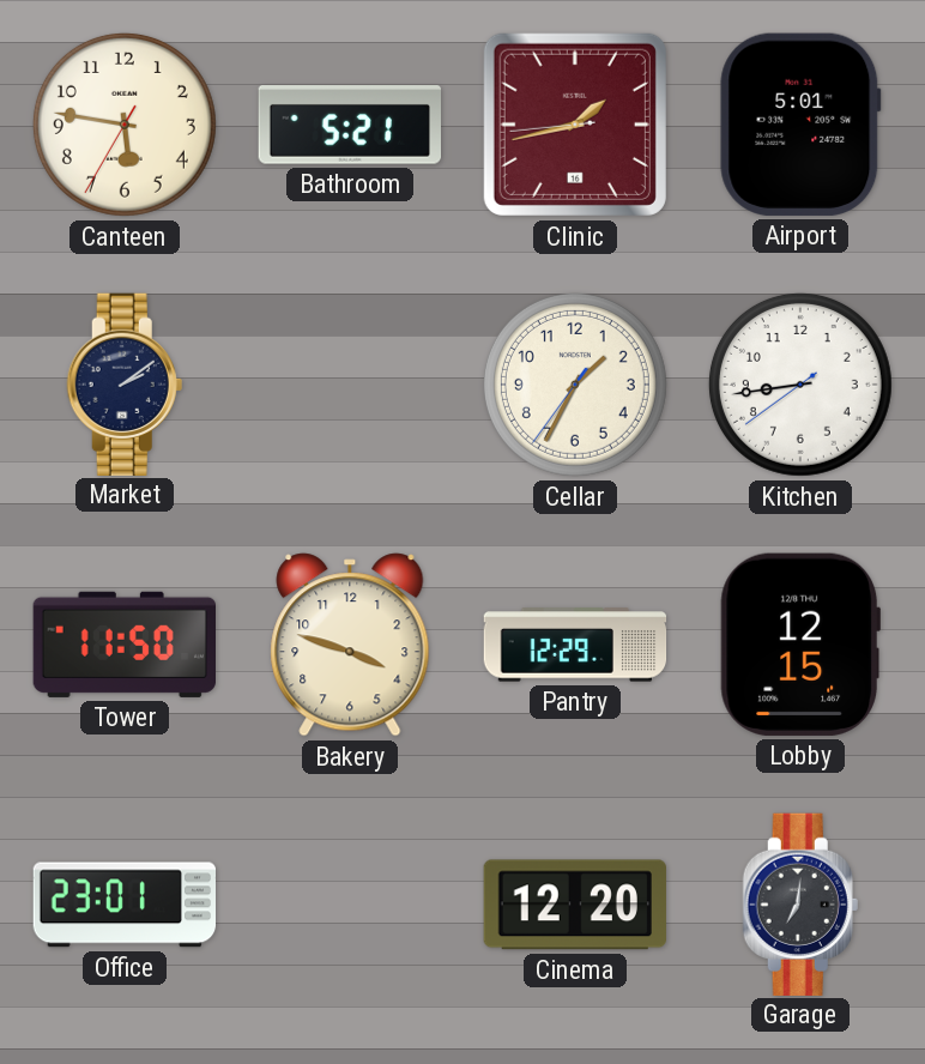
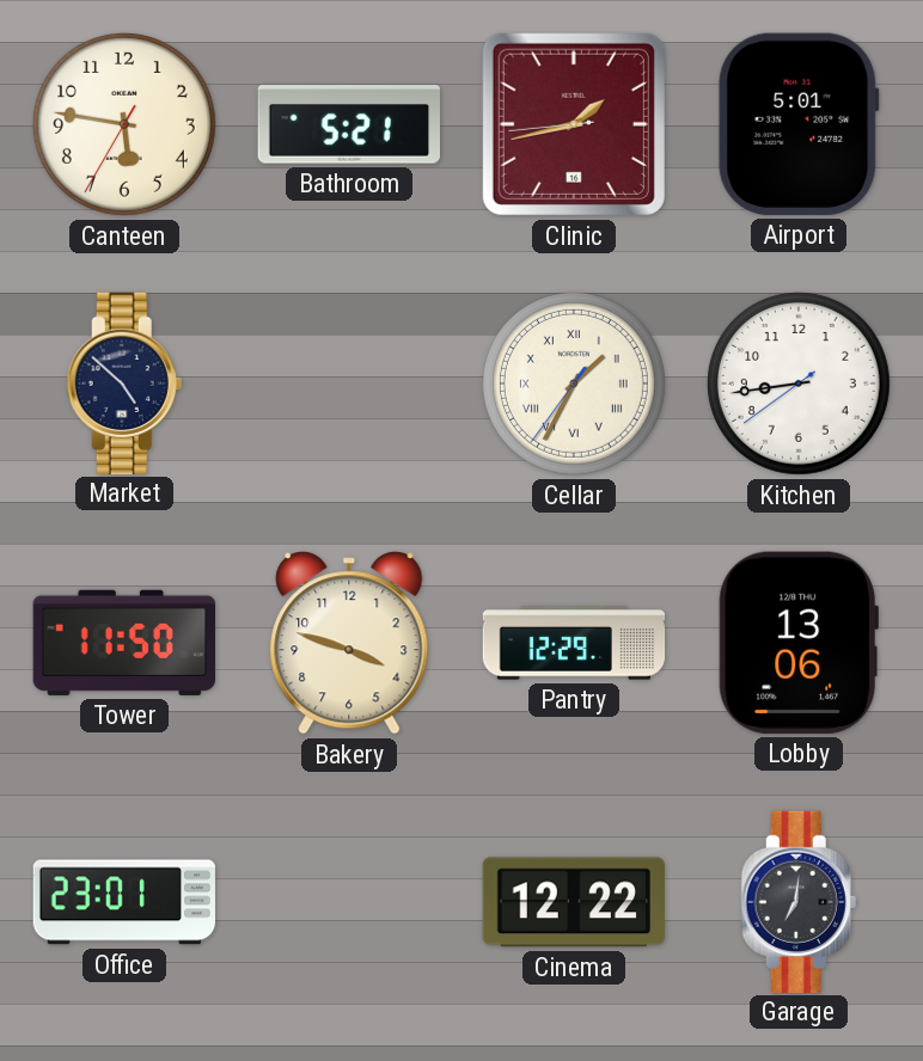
Market: 2:09 -> 4:52
Cellar numerals: Arabic -> Roman
Lobby: 12:15 -> 13:06
Cinema: 12:20 -> 12:22
